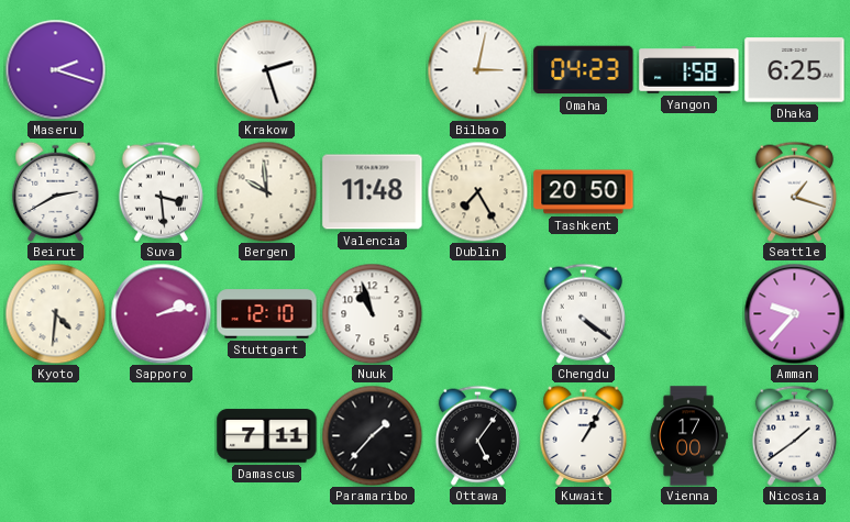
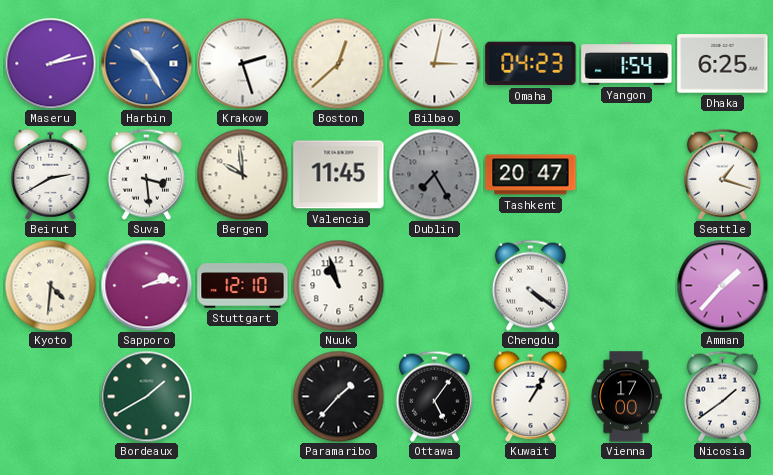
Maseru: 2:18 -> 2:13
Harbin: none -> 10:25
Boston: none -> 12:38
Yangon: 1:58 -> 1:54
Valencia: 11:48 -> 11:45
Dublin dial: cream -> grey
Tashkent: 20:50 -> 20:47
Amman: 9:37 -> 1:37
Bordeaux: none -> 1:40
Damascus: 7:11 -> none
